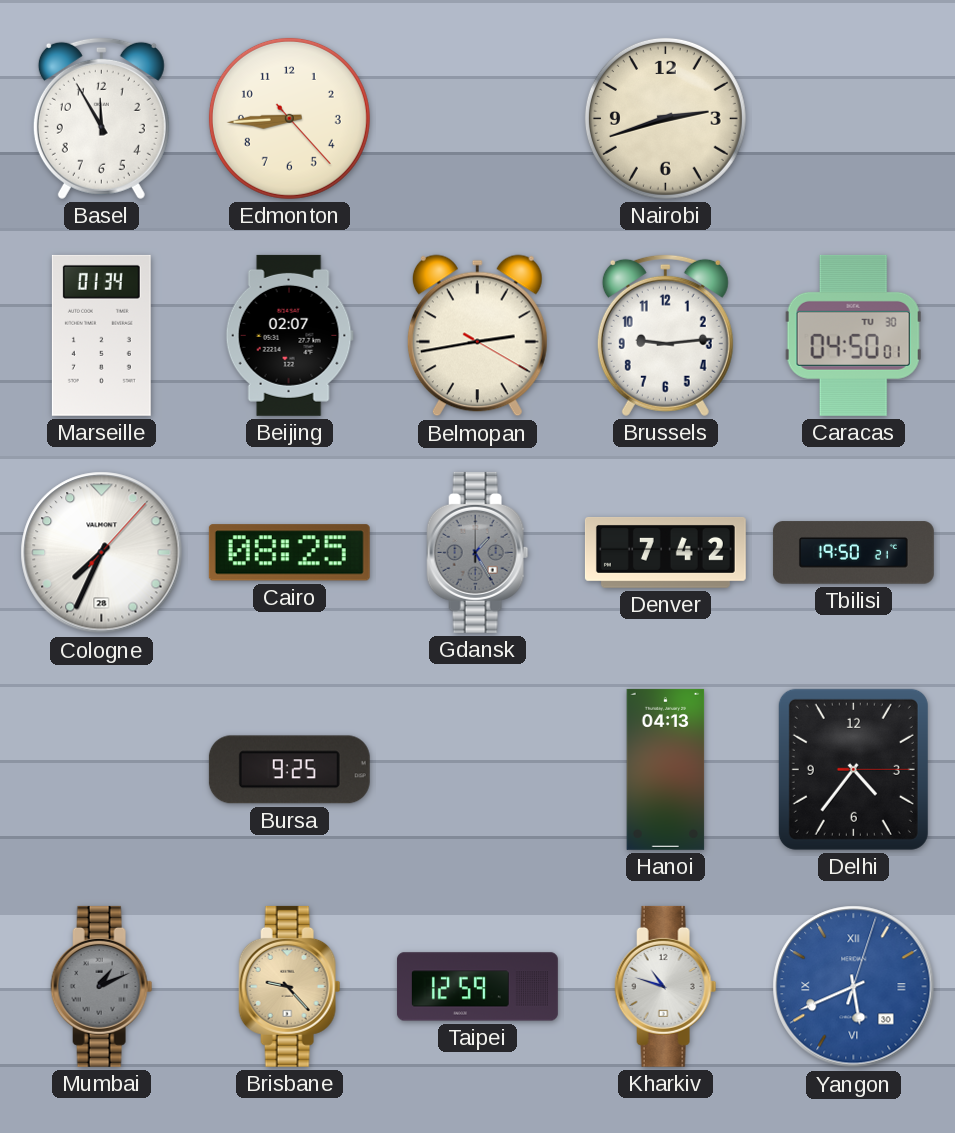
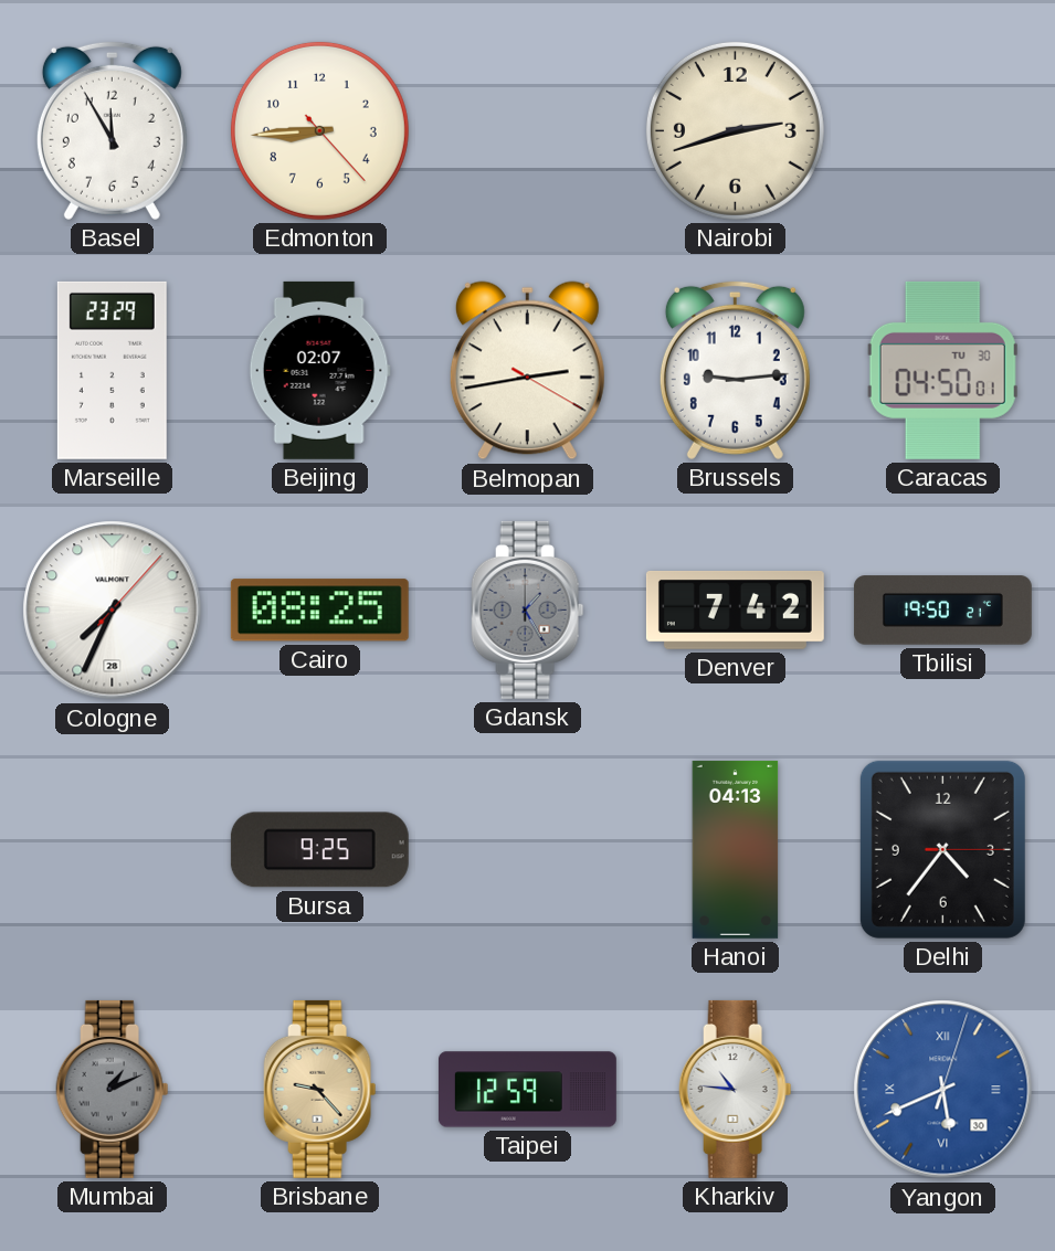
Marseille: 01:34 -> 23:29
Kharkiv: 10:48 -> 10:46
